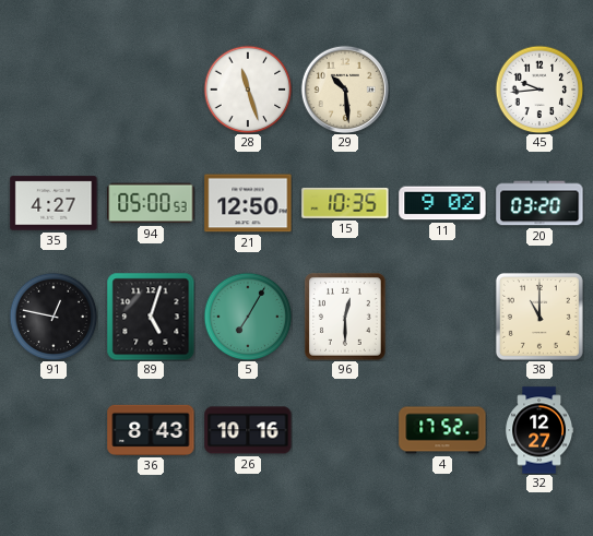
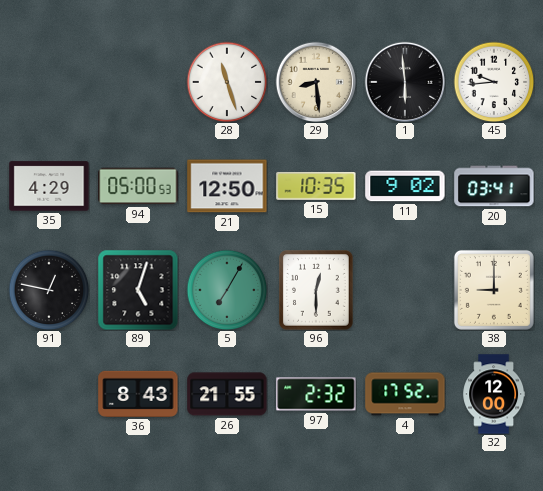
29: 10:29 -> 8:29
1: none -> 5:59
35: 4:27 -> 4:29
20: 03:20 -> 03:41
38: 11:00 -> 9:00
26: 10:16 -> 21:55
97: none -> 2:32
32: 12:27 -> 12:00
